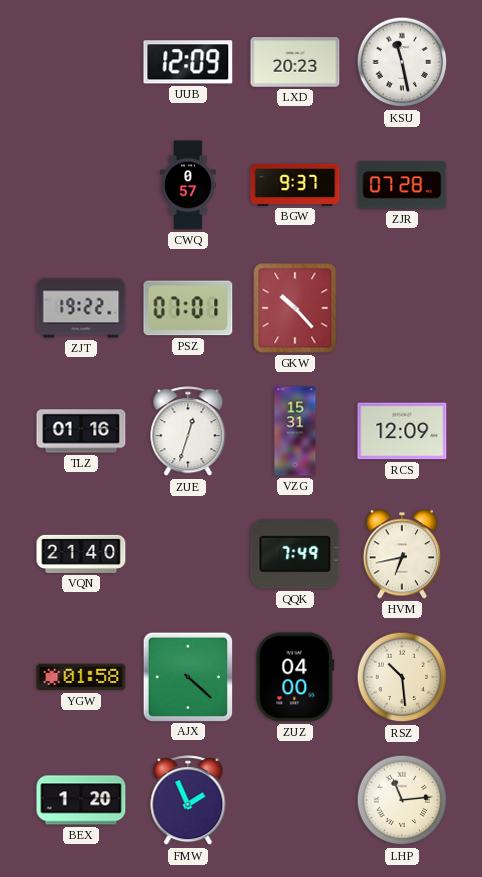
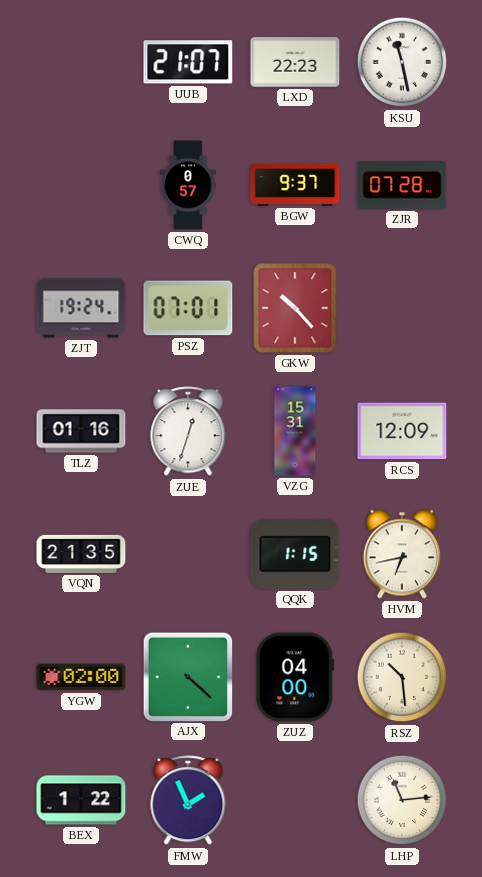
UUB: 12:09 -> 21:07
LXD: 20:23 -> 22:23
ZJT: 19:22 -> 19:24
VQN: 21:40 -> 21:35
QQK: 7:49 -> 1:15
YGW: 01:58 -> 02:00
BEX: 1:20 -> 1:22
